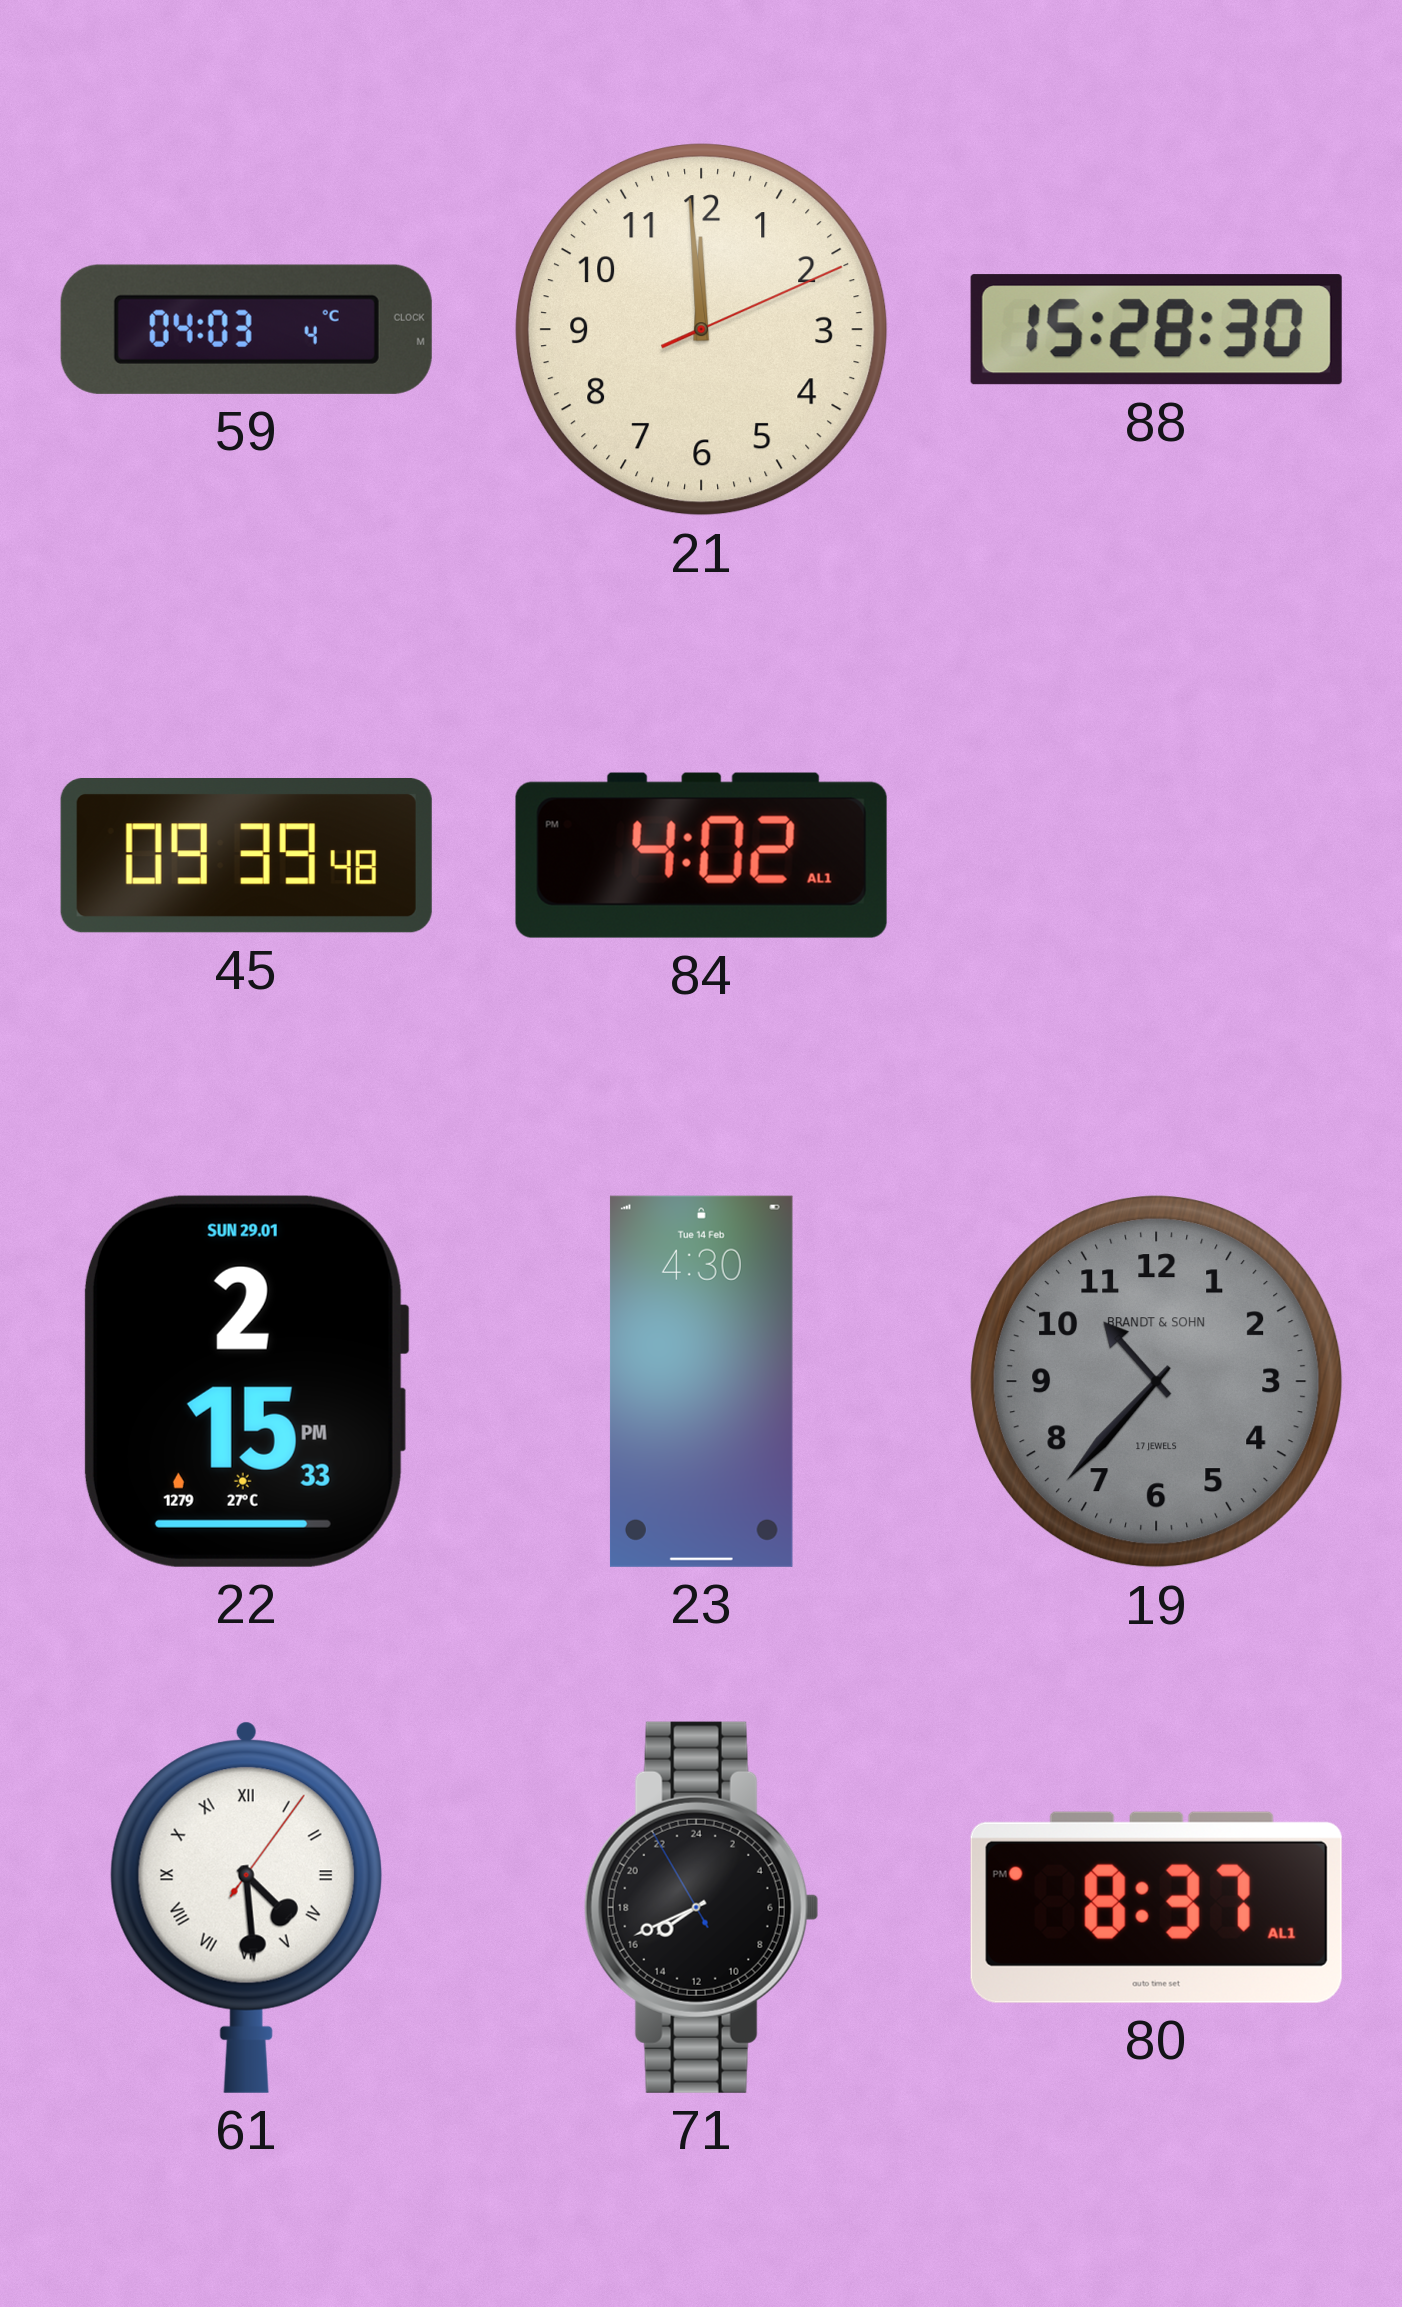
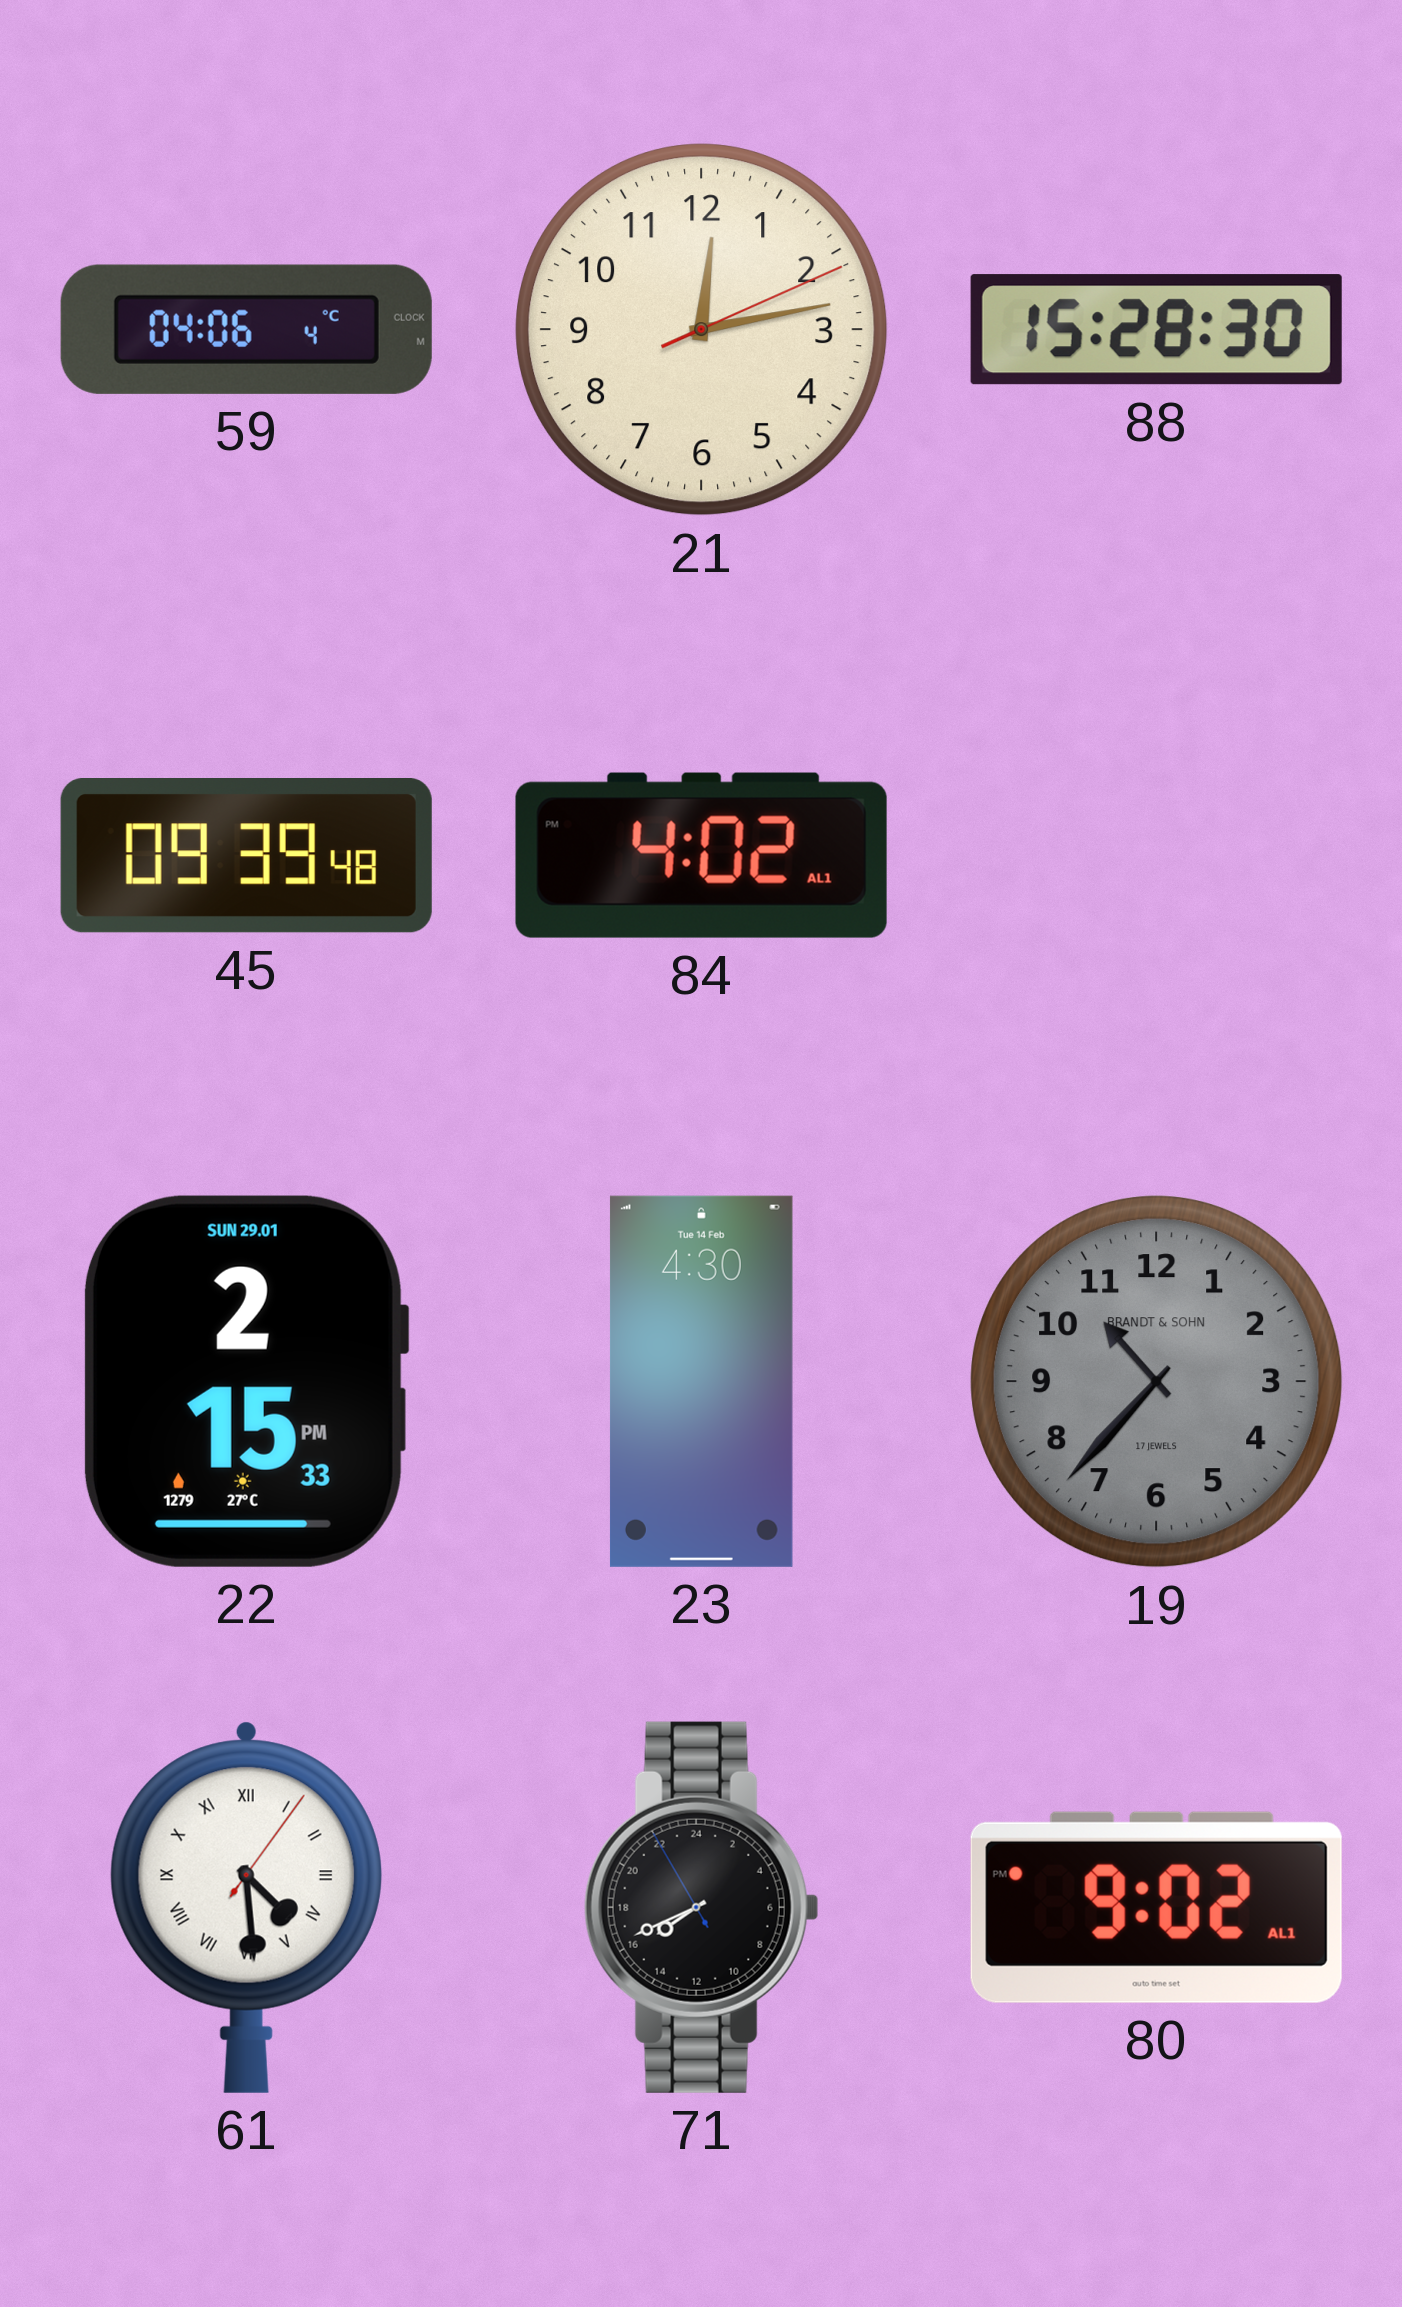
59: 04:03 -> 04:06
21: 11:59 -> 12:13
80: 8:37 -> 9:02
